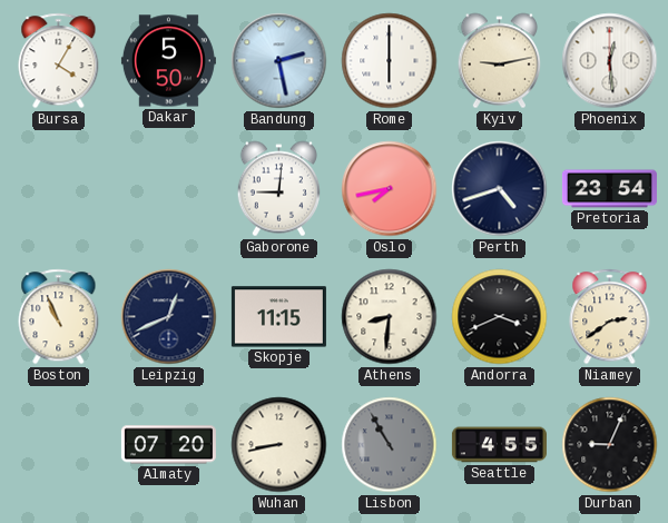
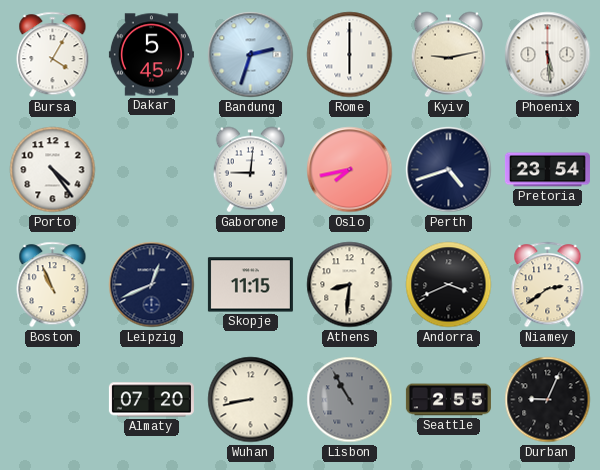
Dakar: 5:50 -> 5:45
Bandung: 2:28 -> 2:33
Phoenix: 12:29 -> 5:29
Porto: none -> 4:24
Seattle: 4:55 -> 2:55
